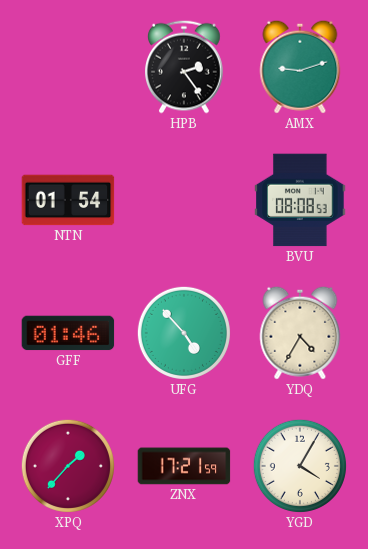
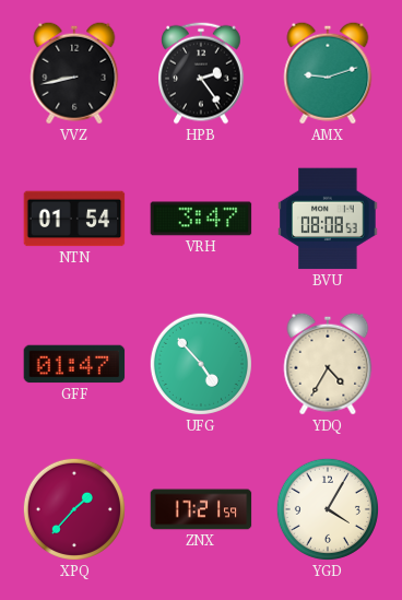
VVZ: none -> 8:43
VRH: none -> 3:47
GFF: 01:46 -> 01:47
